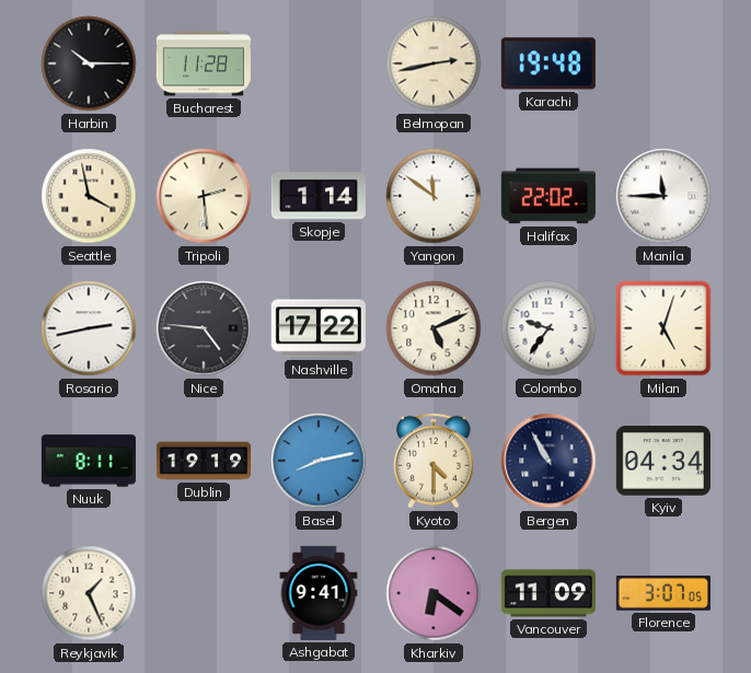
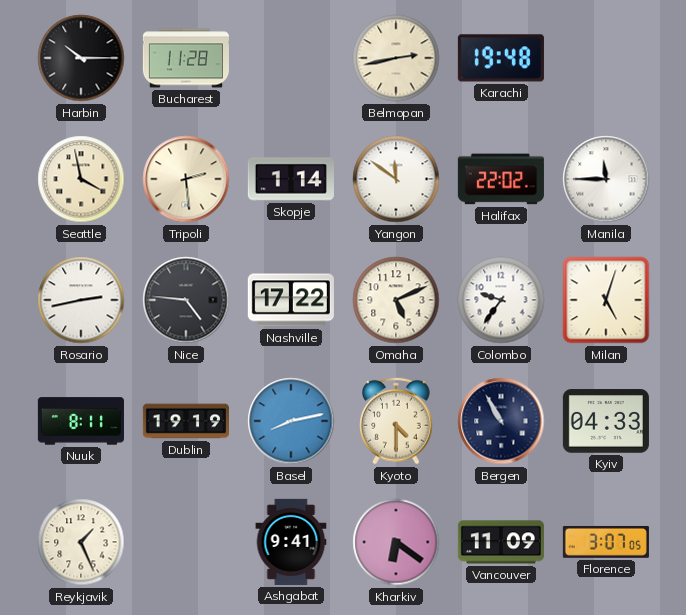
Kyiv: 04:34 -> 04:33
